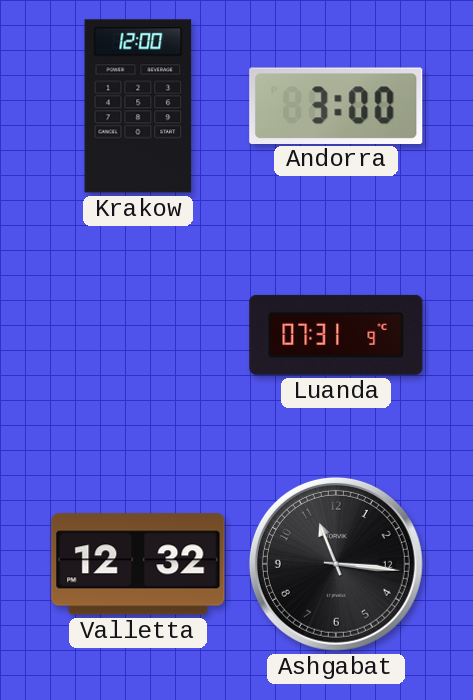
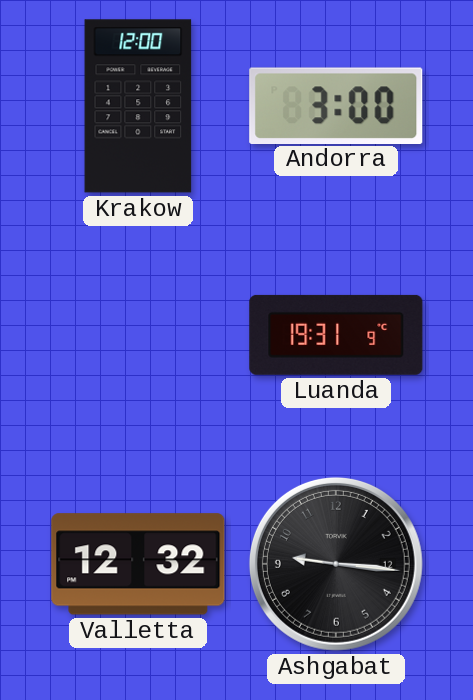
Luanda: 07:31 -> 19:31
Ashgabat: 11:16 -> 9:16
